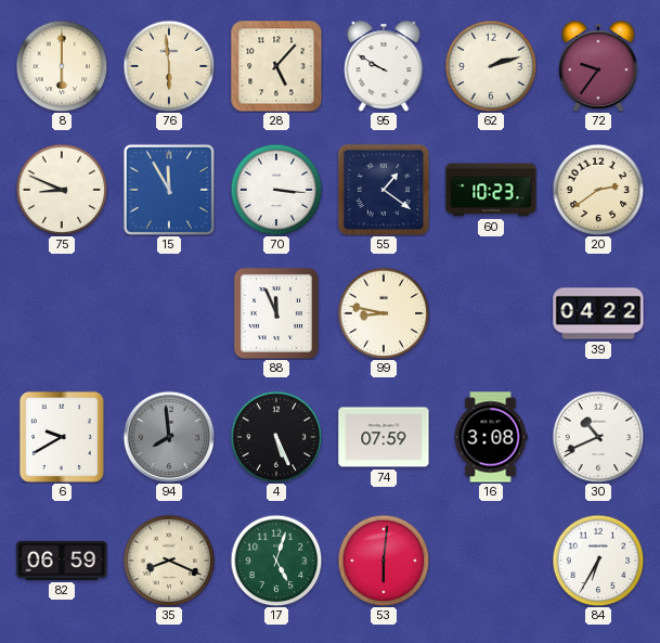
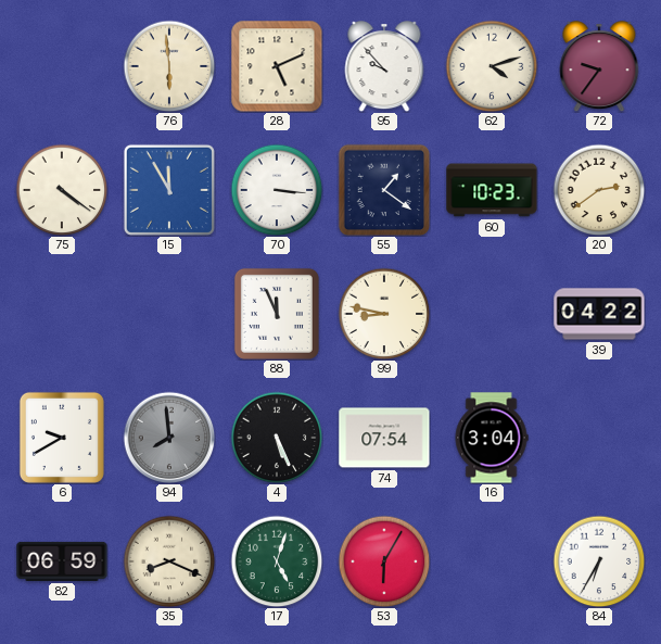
8: 6:00 -> none
28: 5:07 -> 5:11
95: 9:50 -> 9:53
62: 2:12 -> 4:12
75: 8:49 -> 4:21
74: 07:59 -> 07:54
16: 3:08 -> 3:04
30: 10:41 -> none
53: 6:01 -> 6:05
